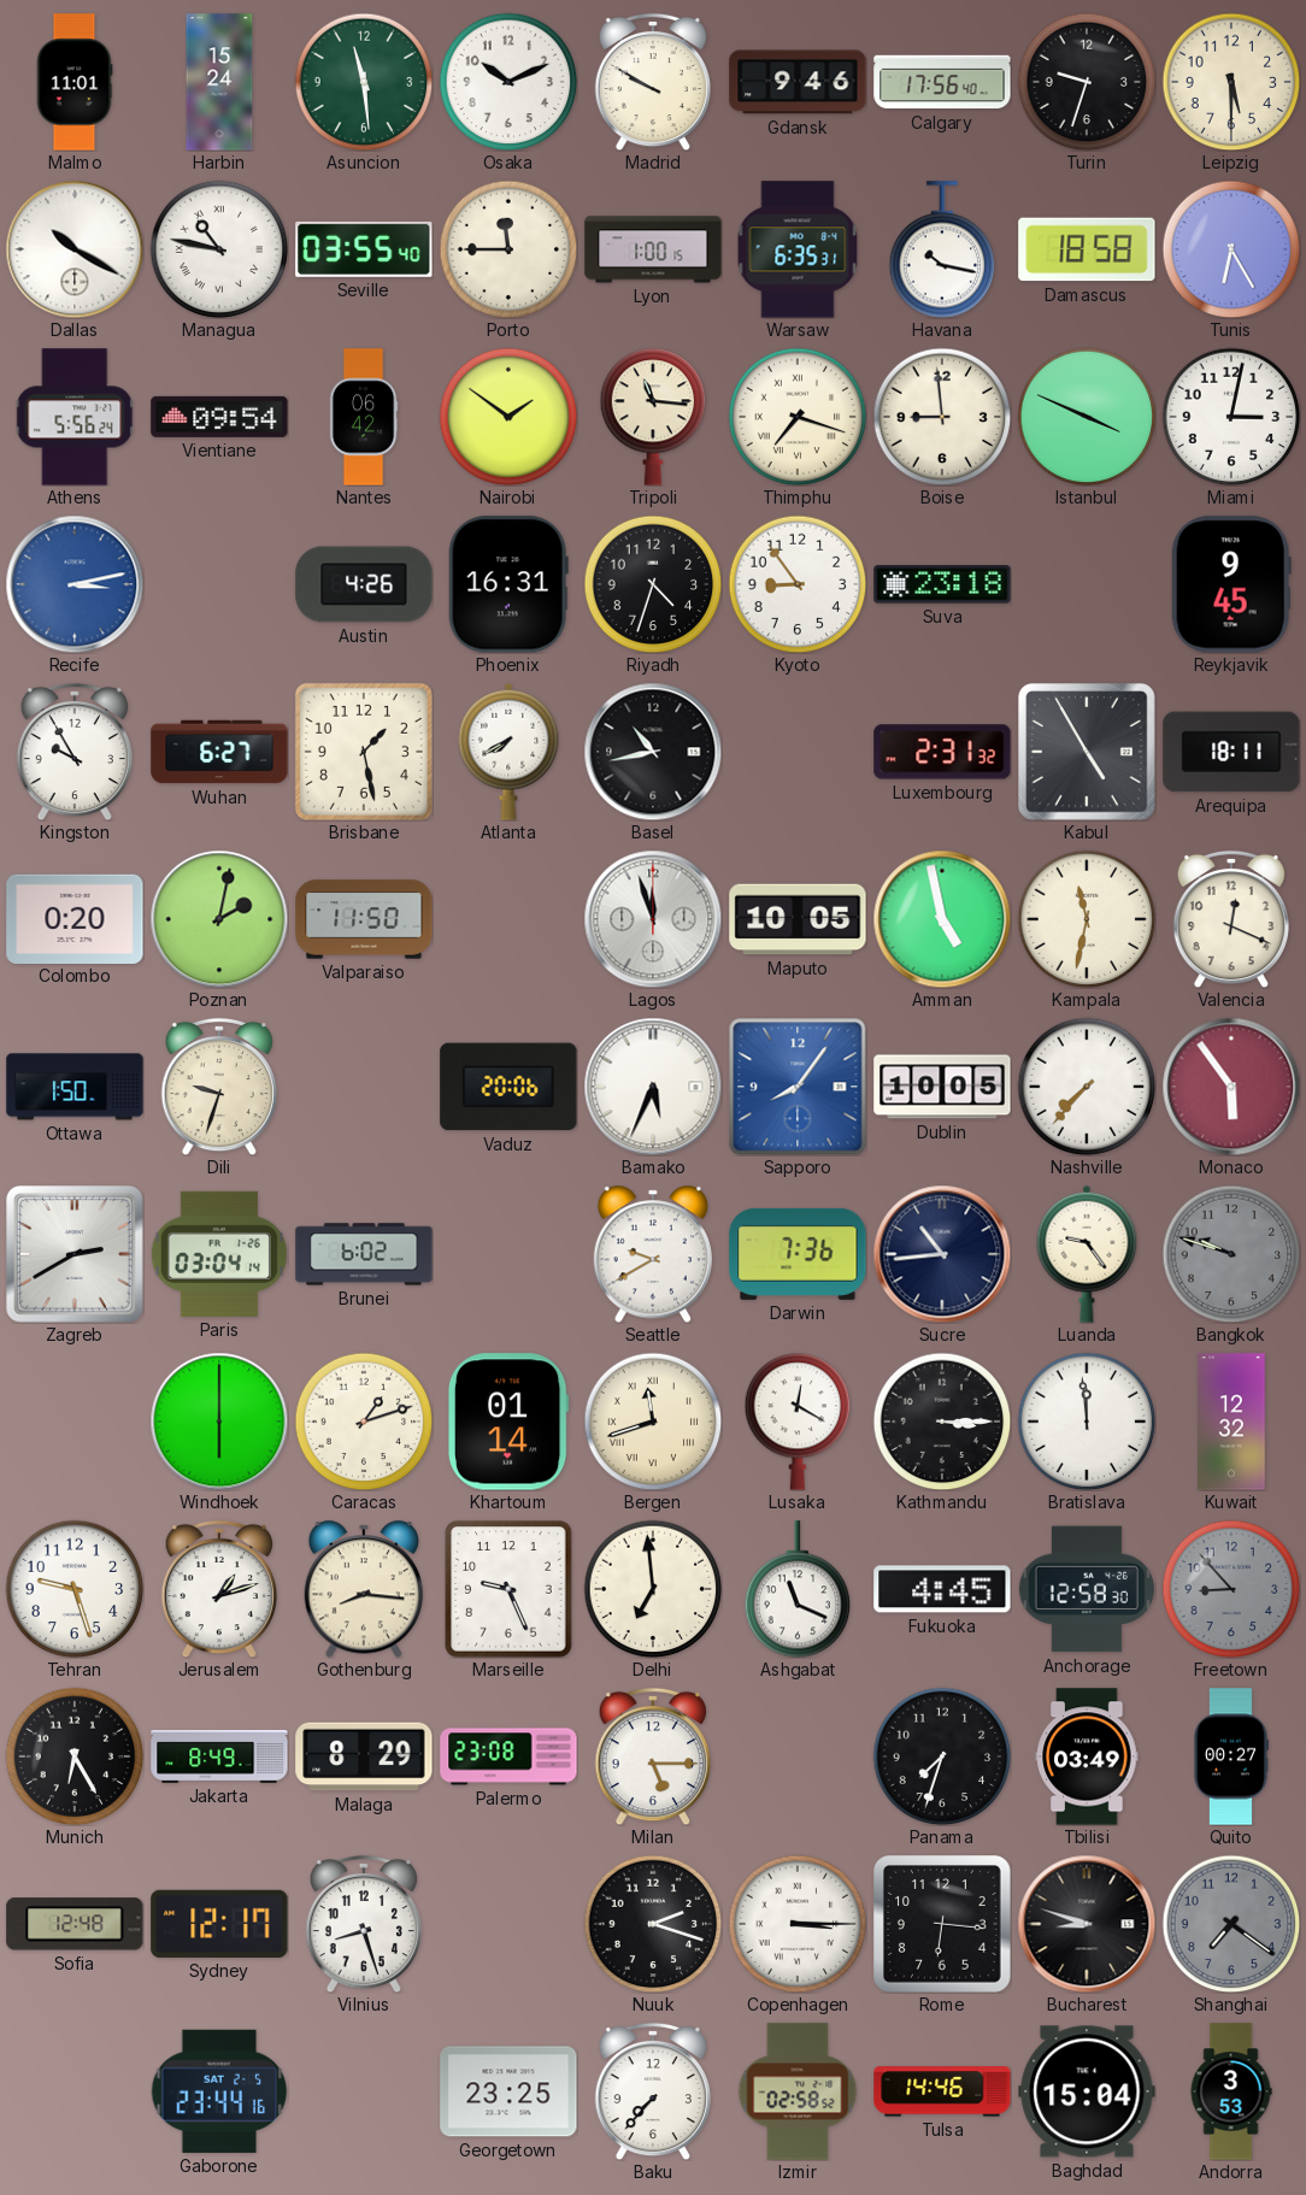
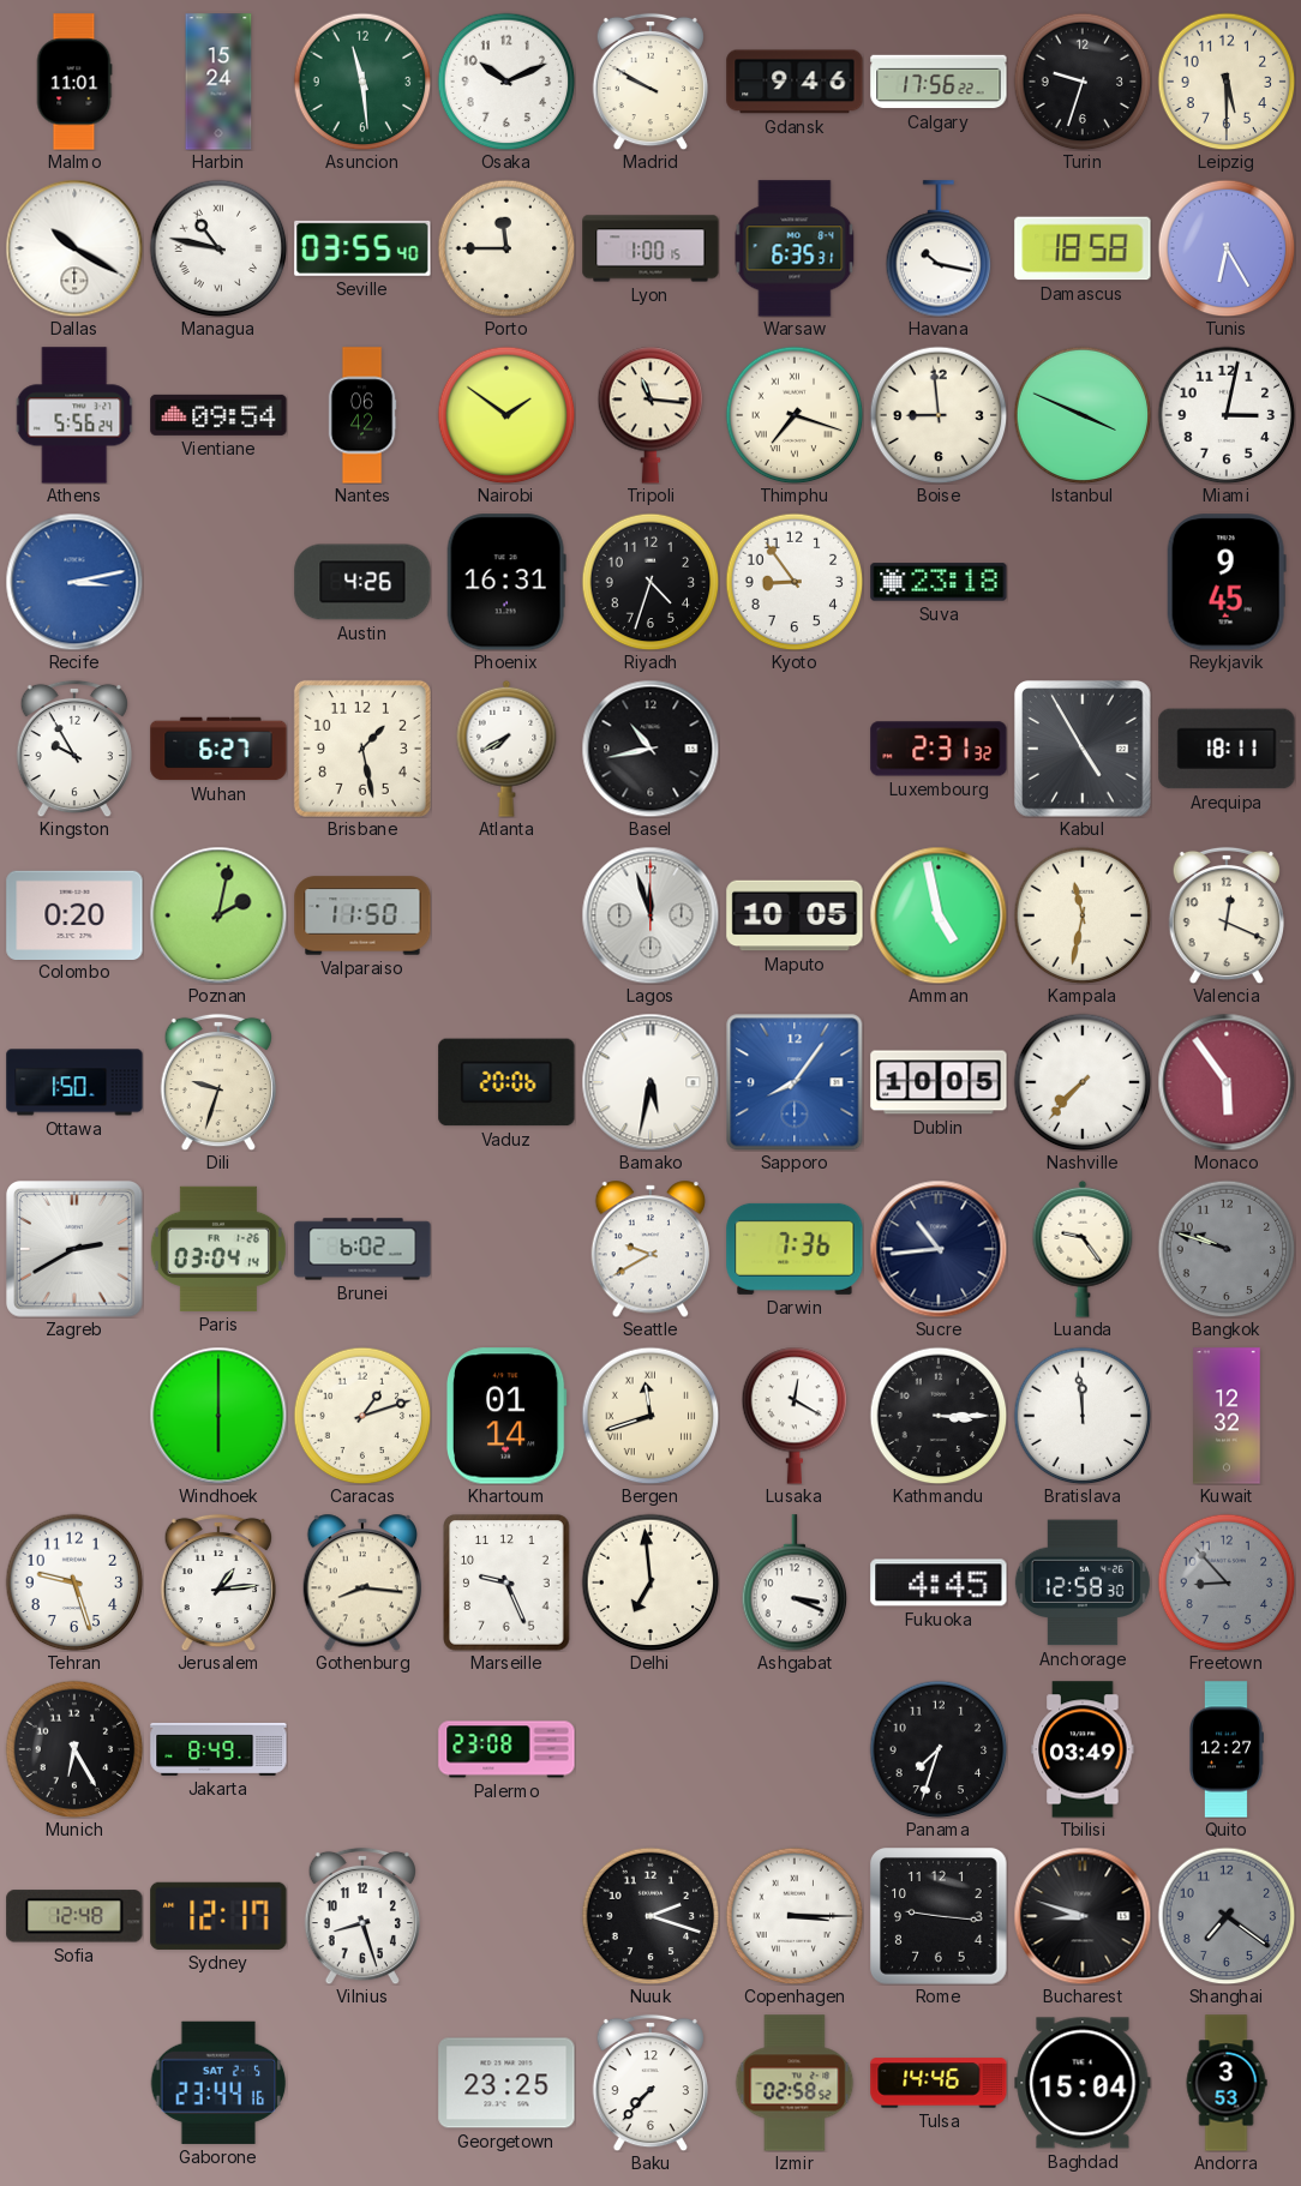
Calgary: 17:56:40 -> 17:56:22
Bamako: 5:34 -> 5:32
Jerusalem: 1:12 -> 1:14
Ashgabat: 11:19 -> 3:19
Malaga: 8:29 -> none
Milan: 5:15 -> none
Quito: 00:27 -> 12:27
Rome: 6:16 -> 9:16
